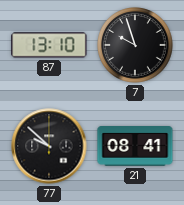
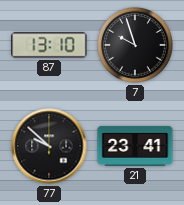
21: 08:41 -> 23:41
